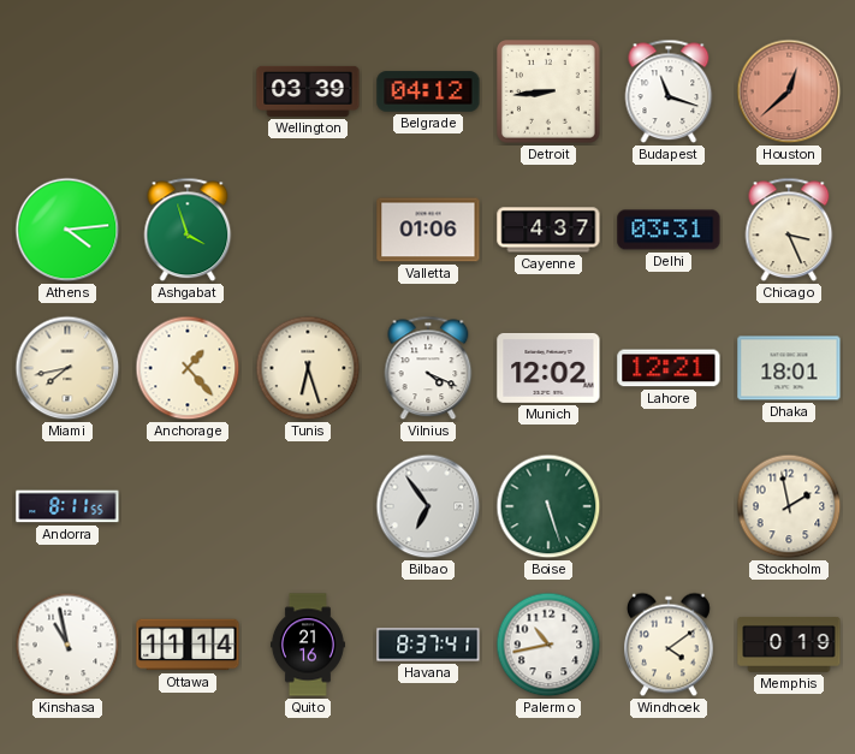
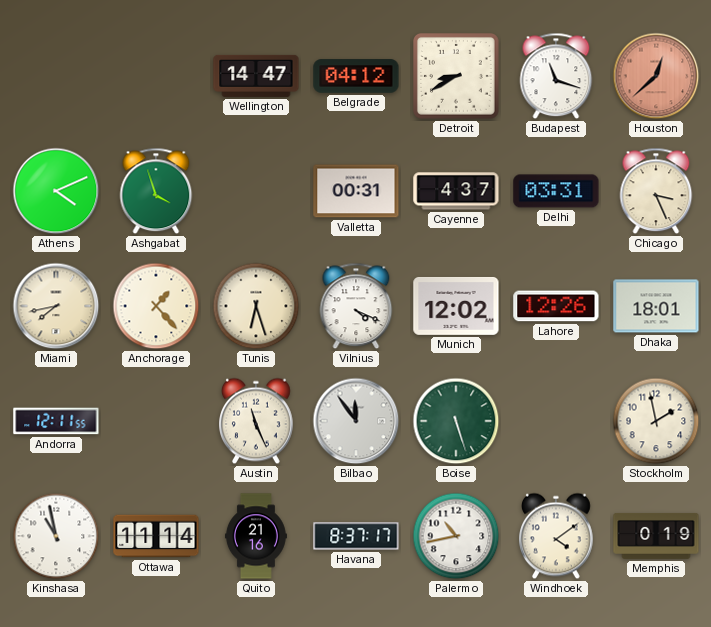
Wellington: 03:39 -> 14:47
Detroit: 8:44 -> 8:40
Athens: 4:14 -> 4:11
Valletta: 01:06 -> 00:31
Lahore: 12:21 -> 12:26
Andorra: 8:11 -> 12:11
Austin: none -> 11:26
Bilbao: 6:54 -> 11:54
Havana: 8:37:41 -> 8:37:17
